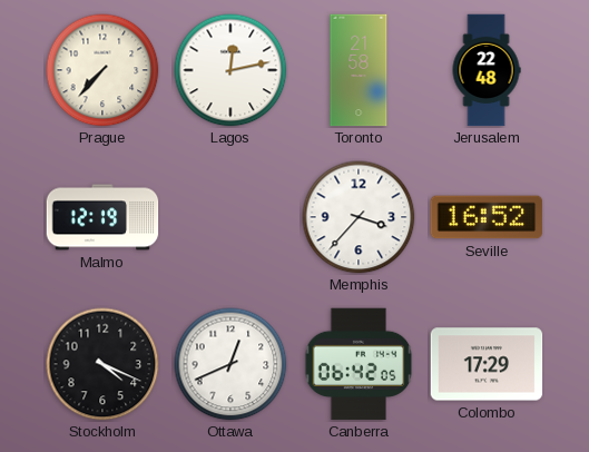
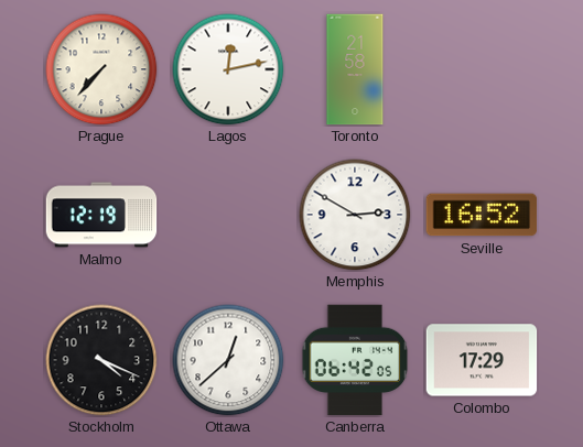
Jerusalem: 22:48 -> none
Memphis: 3:37 -> 2:50
Ottawa: 12:41 -> 12:38
